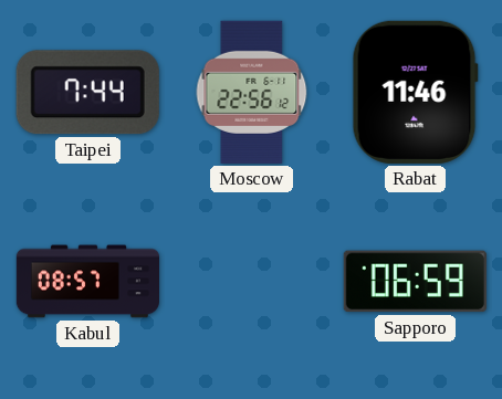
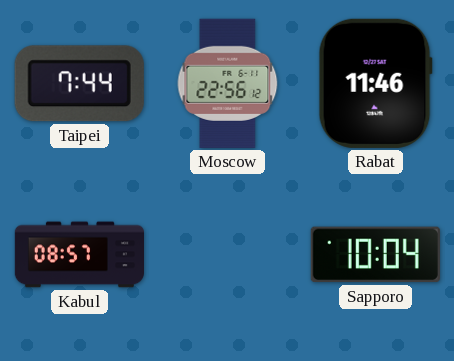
Sapporo: 06:59 -> 10:04
